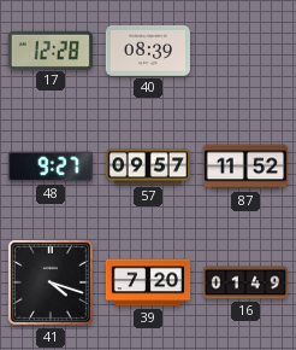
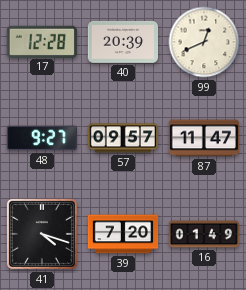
40: 08:39 -> 20:39
99: none -> 12:41
87: 11:52 -> 11:47
